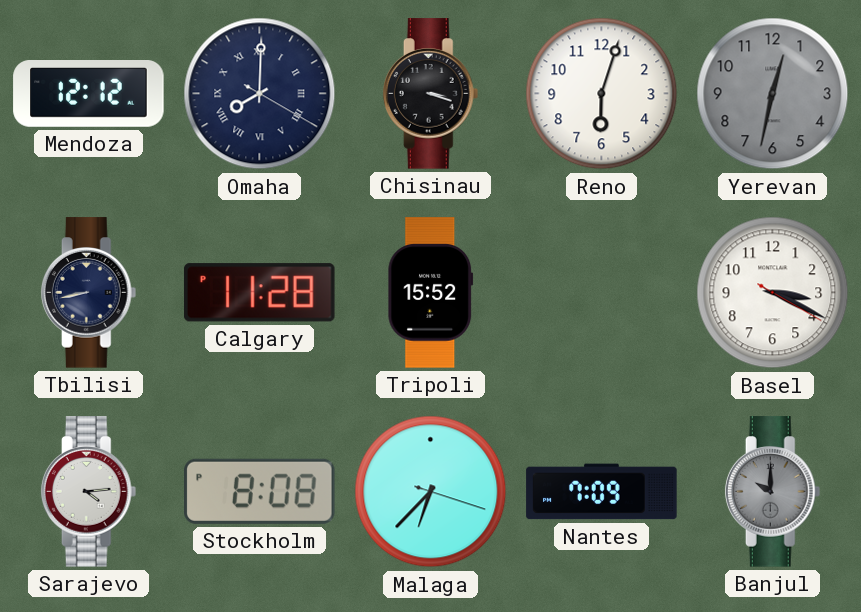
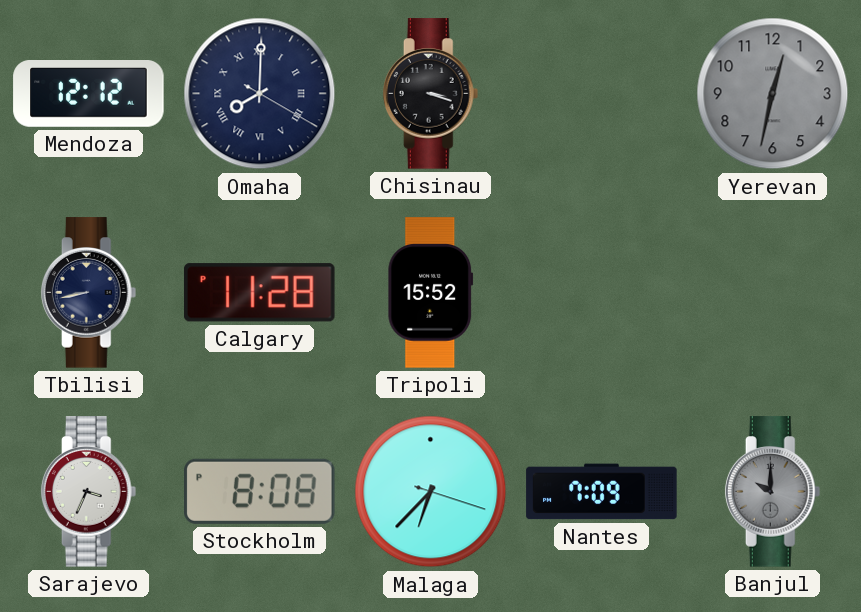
Reno: 6:03 -> none
Basel: 3:19 -> none
Sarajevo: 4:14 -> 3:34
